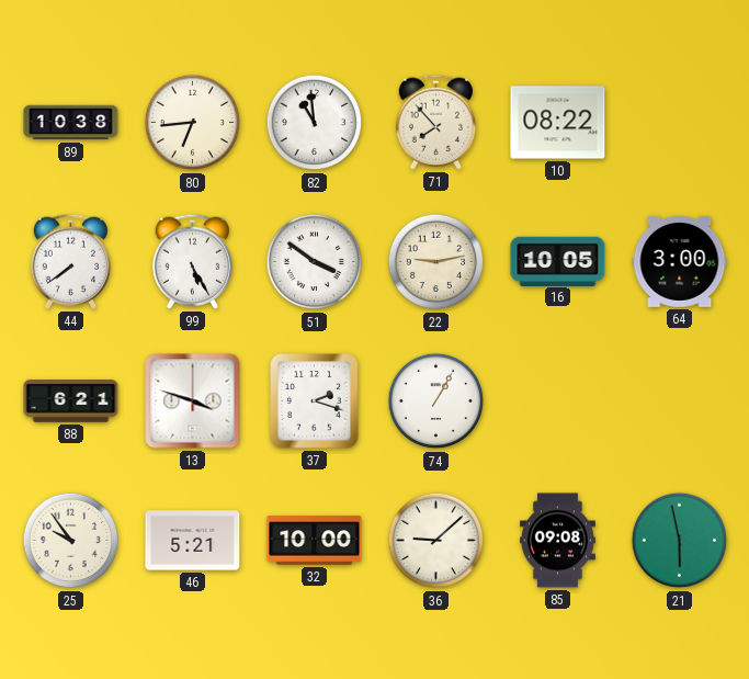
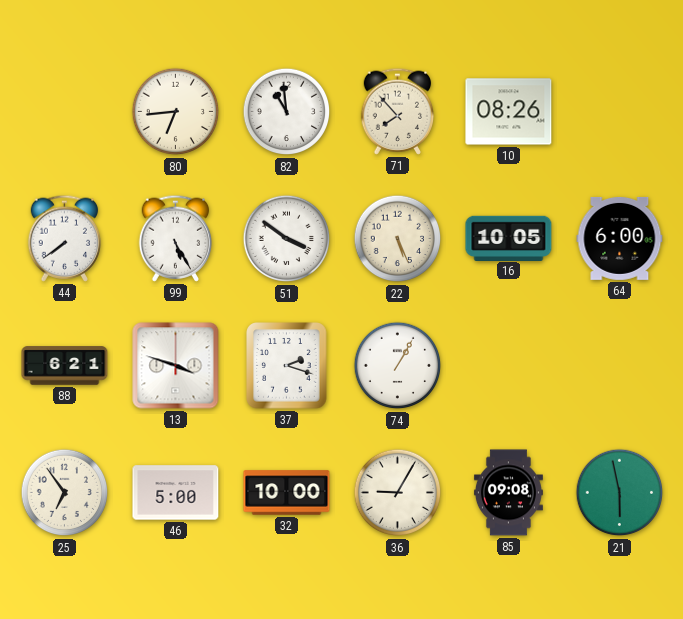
89: 10:38 -> none
10: 08:22 -> 08:26
22: 9:13 -> 5:26
64: 3:00 -> 6:00
25: 9:54 -> 6:54
46: 5:21 -> 5:00
36: 9:08 -> 9:05
